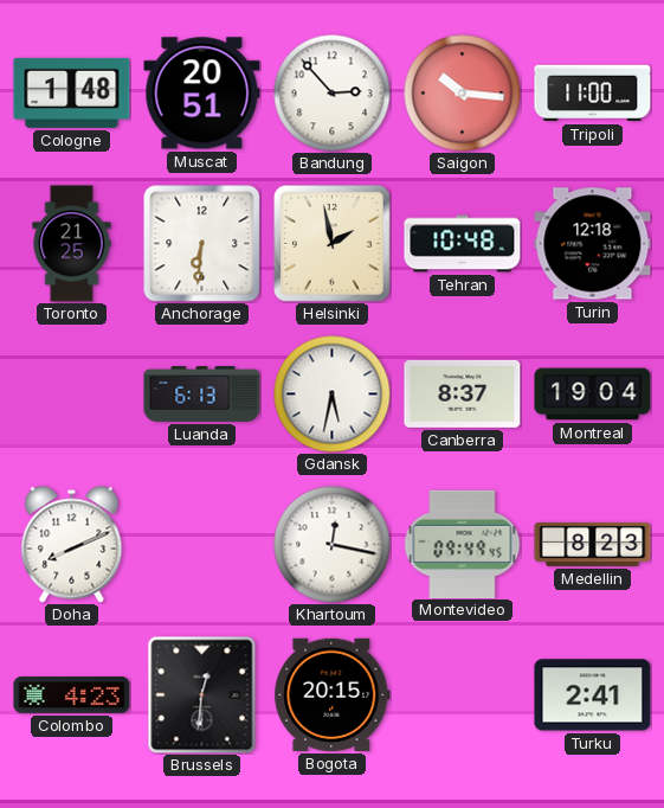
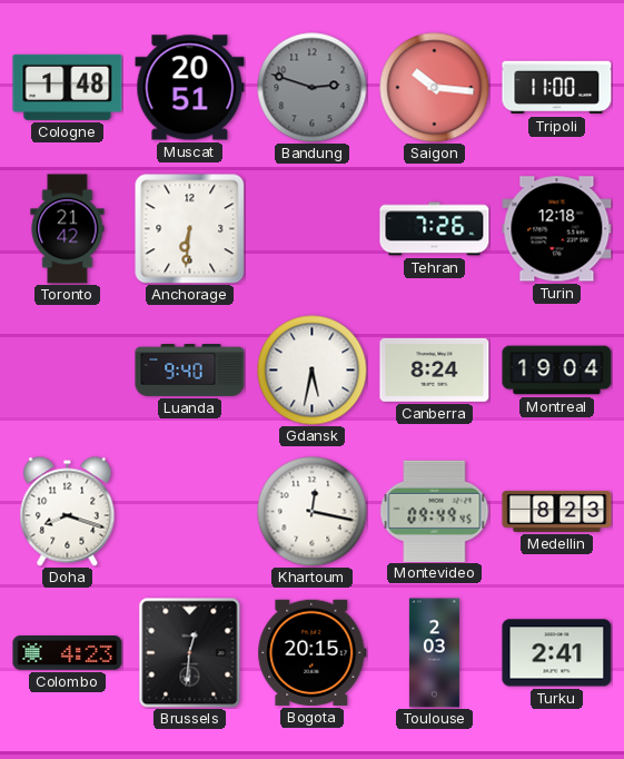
Bandung: 2:53 -> 2:48
Bandung dial: white -> grey
Toronto: 21:25 -> 21:42
Helsinki: 1:58 -> none
Tehran: 10:48 -> 7:26
Luanda: 6:13 -> 9:40
Canberra: 8:37 -> 8:24
Doha: 8:11 -> 8:18
Toulouse: none -> 2:03
